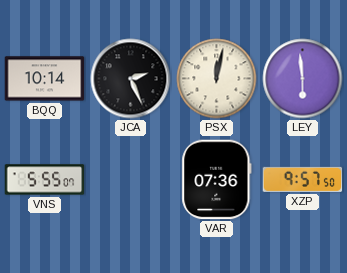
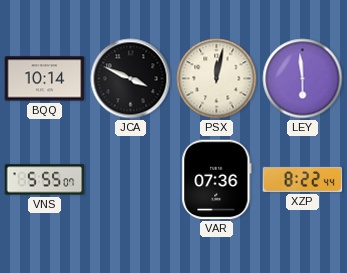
JCA: 2:26 -> 3:49
XZP: 9:57 -> 8:22
